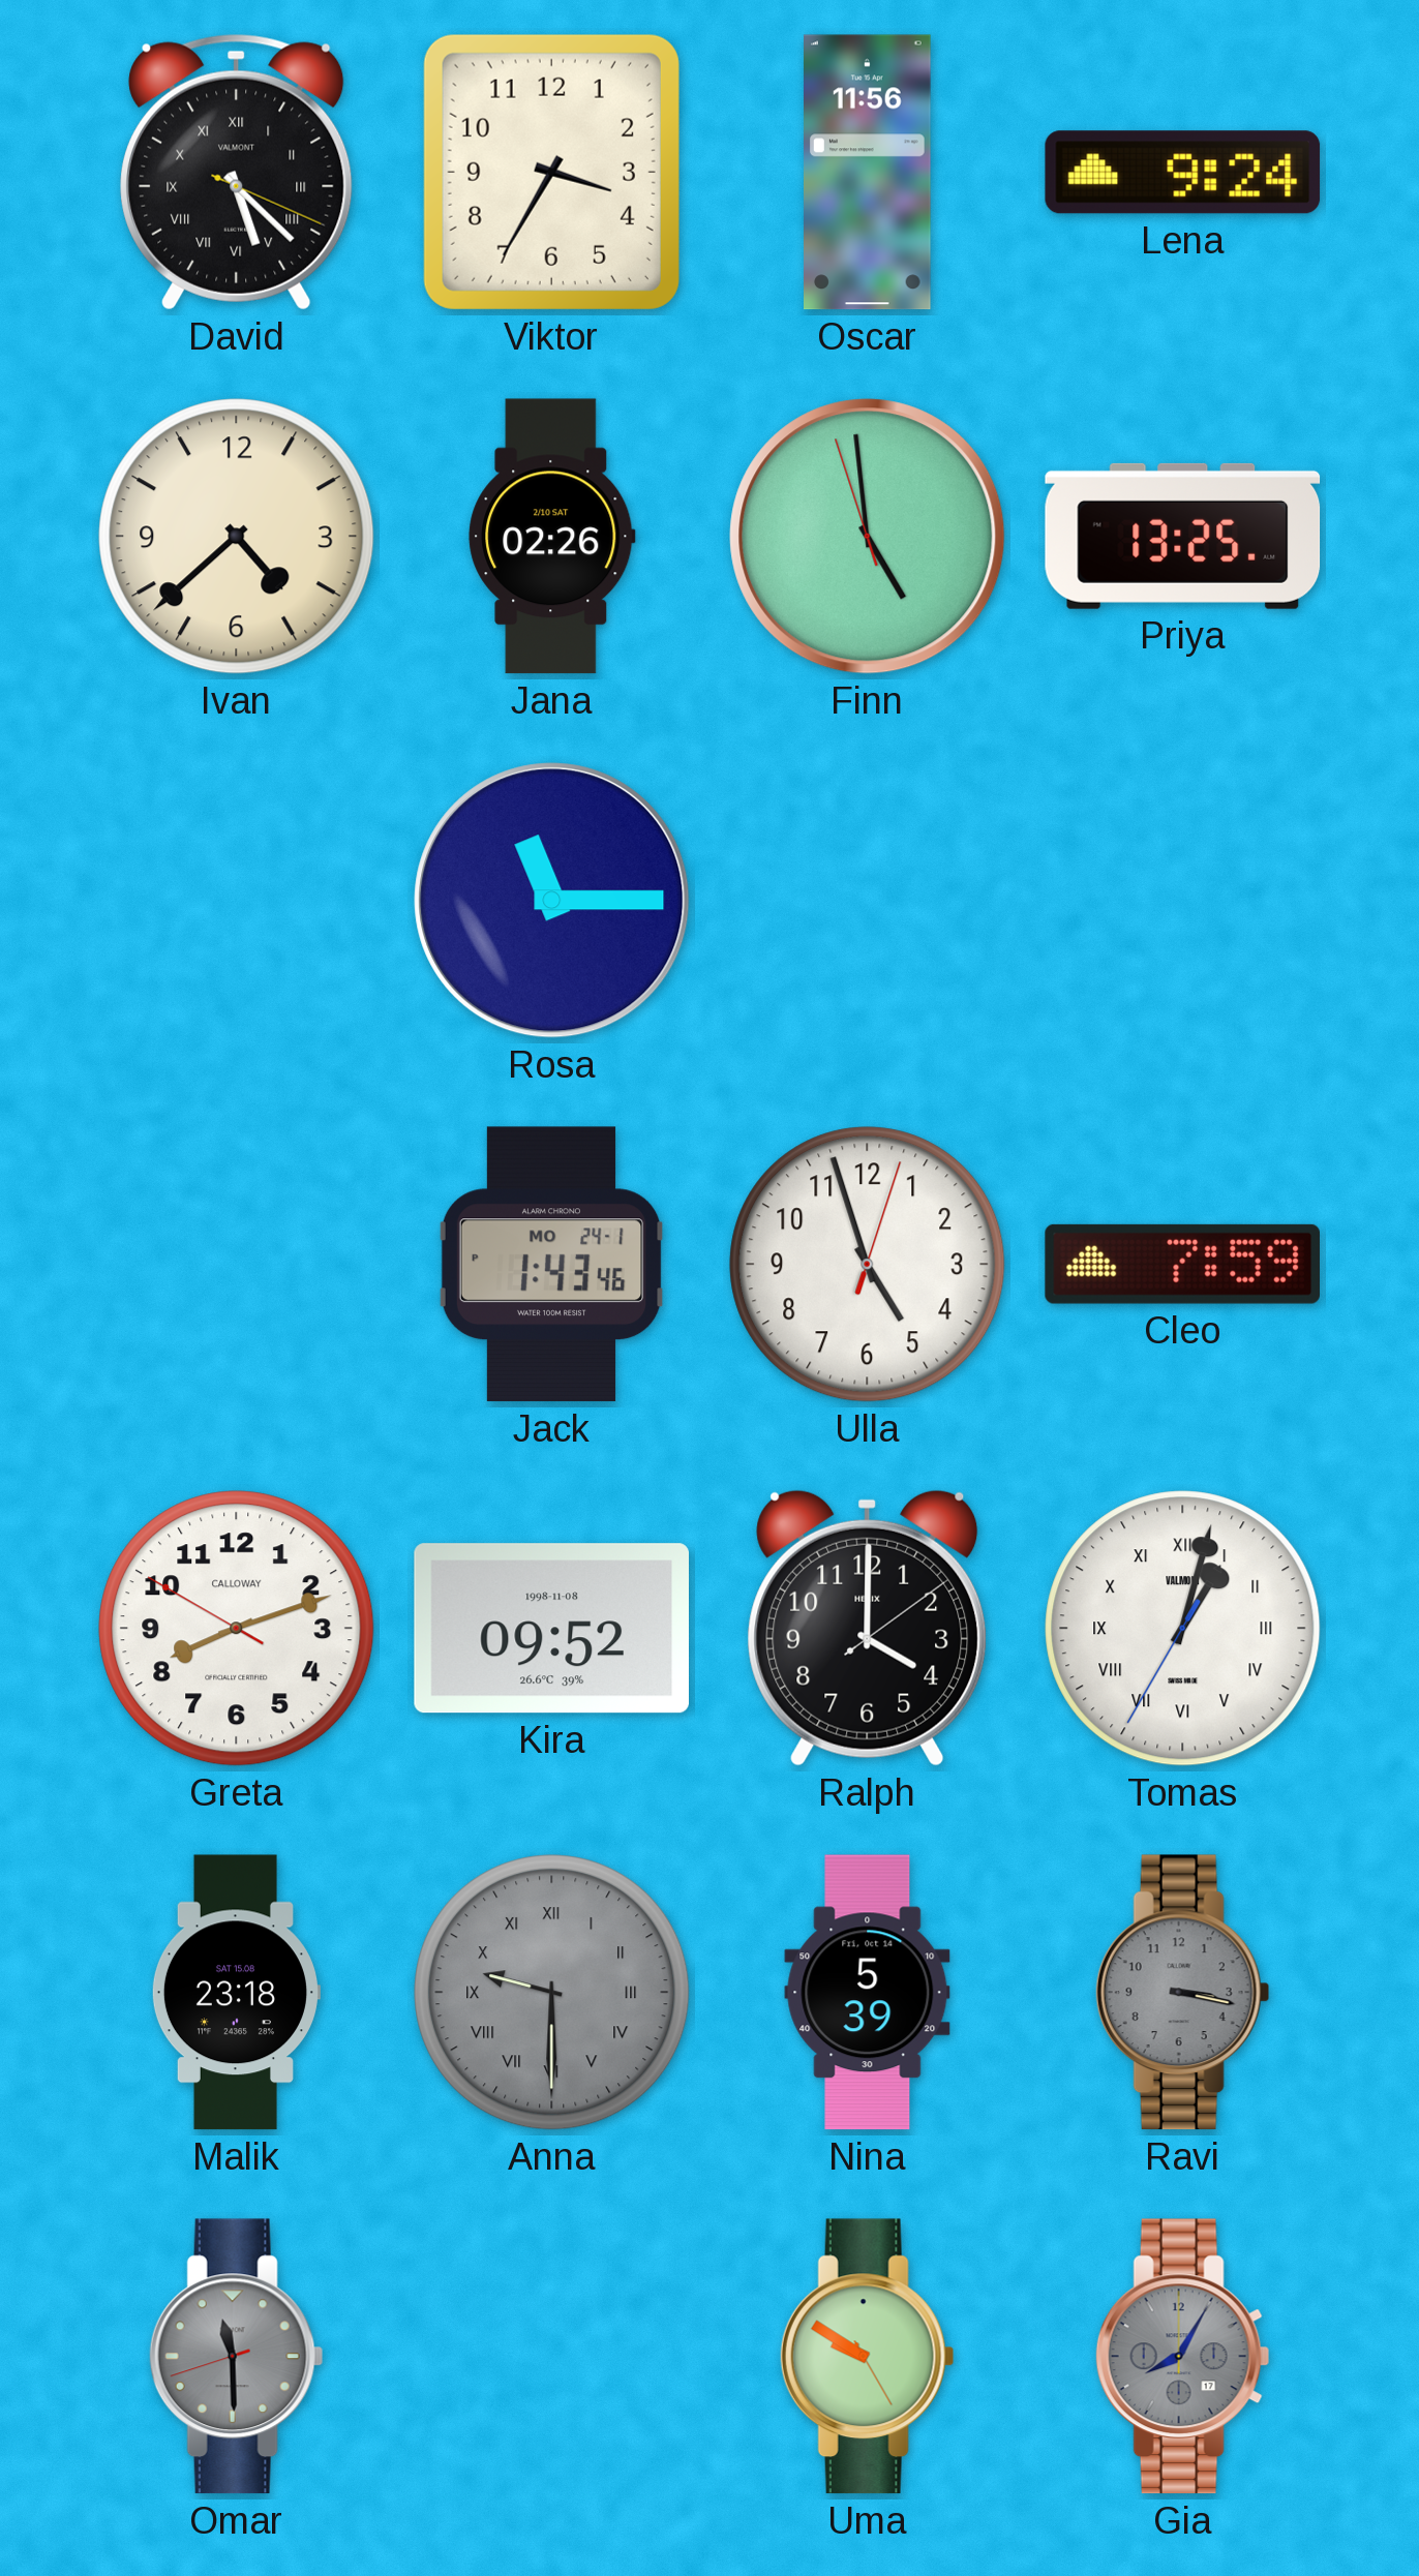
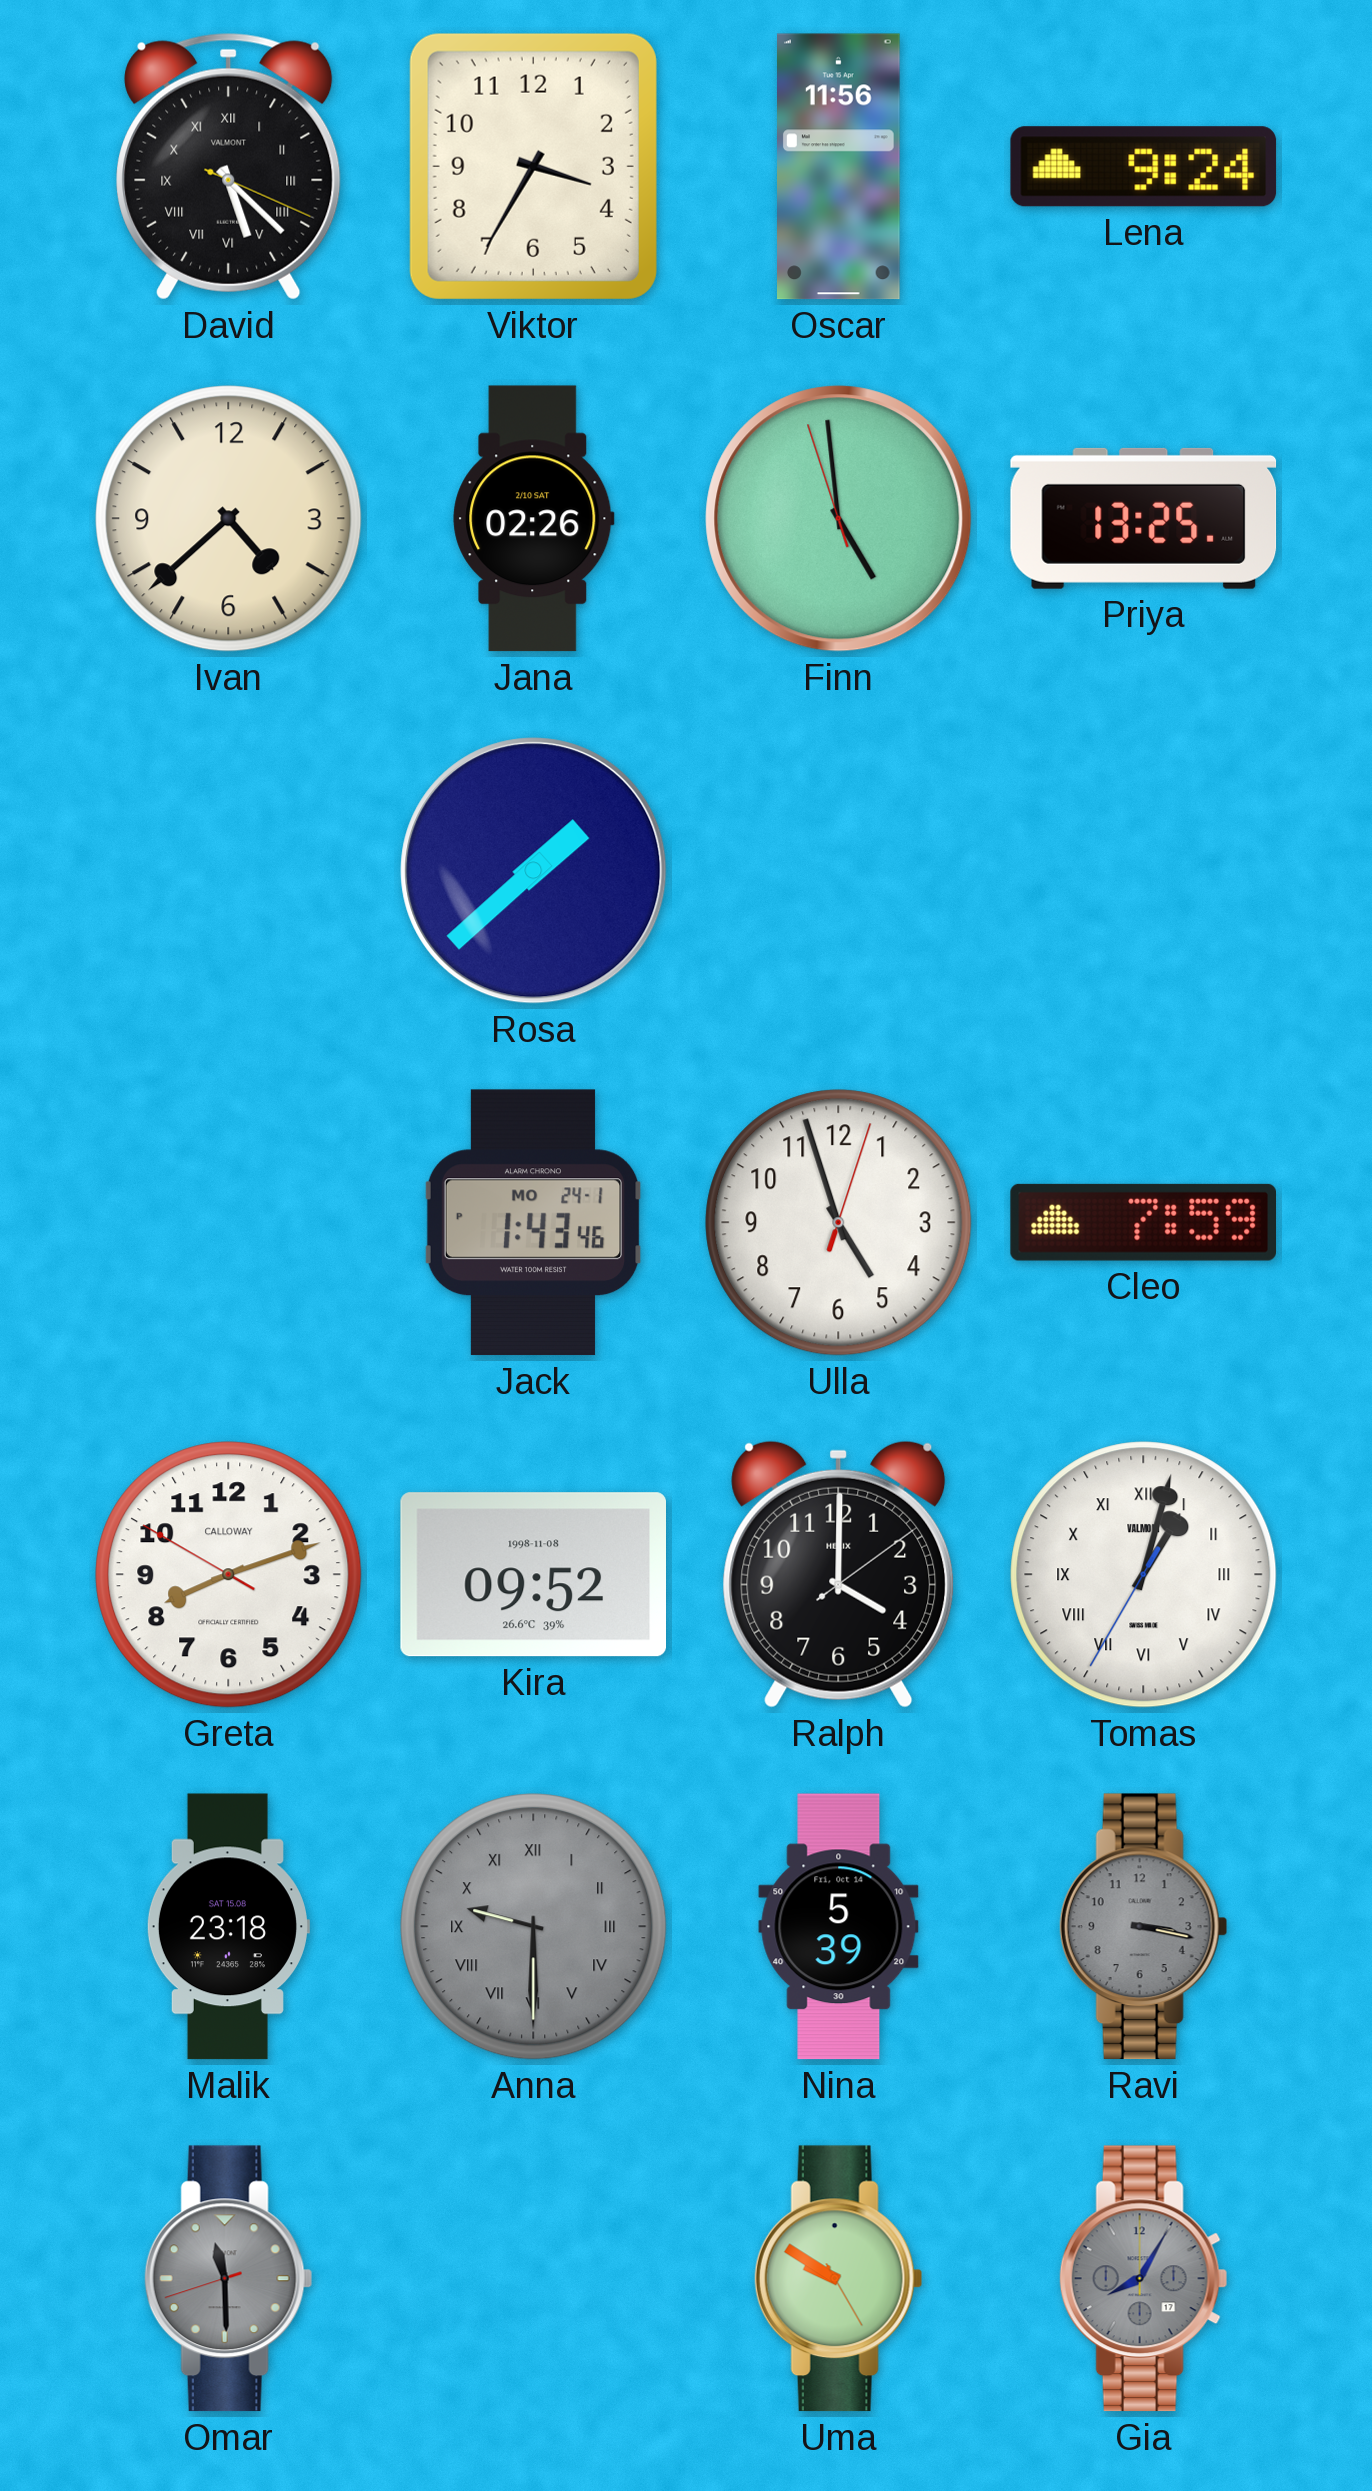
Rosa: 11:15 -> 1:38
